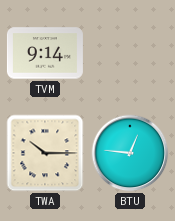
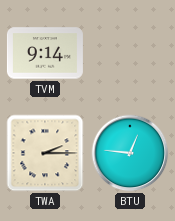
TWA: 10:15 -> 2:15
